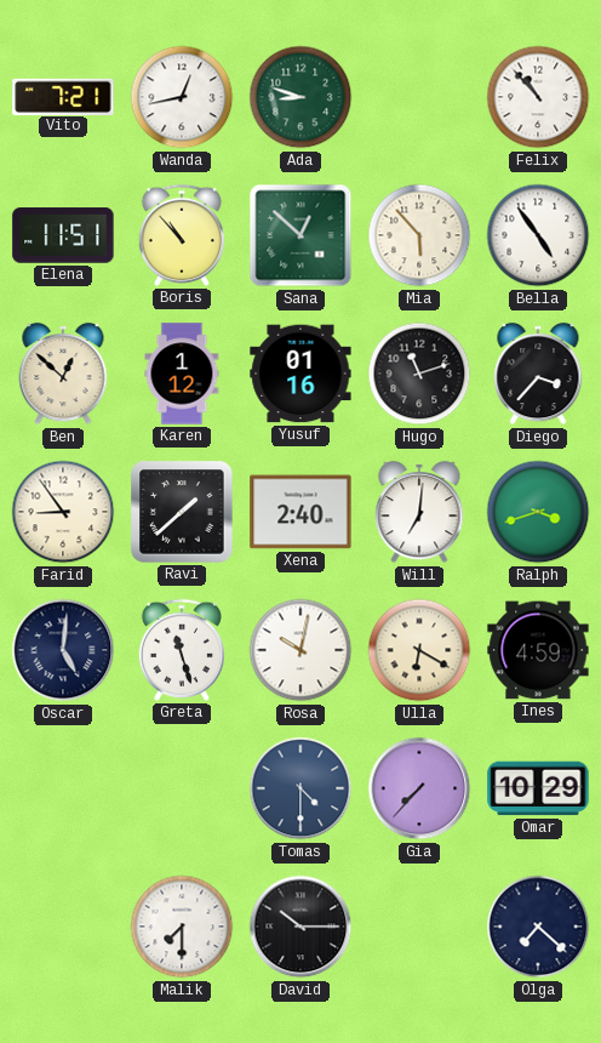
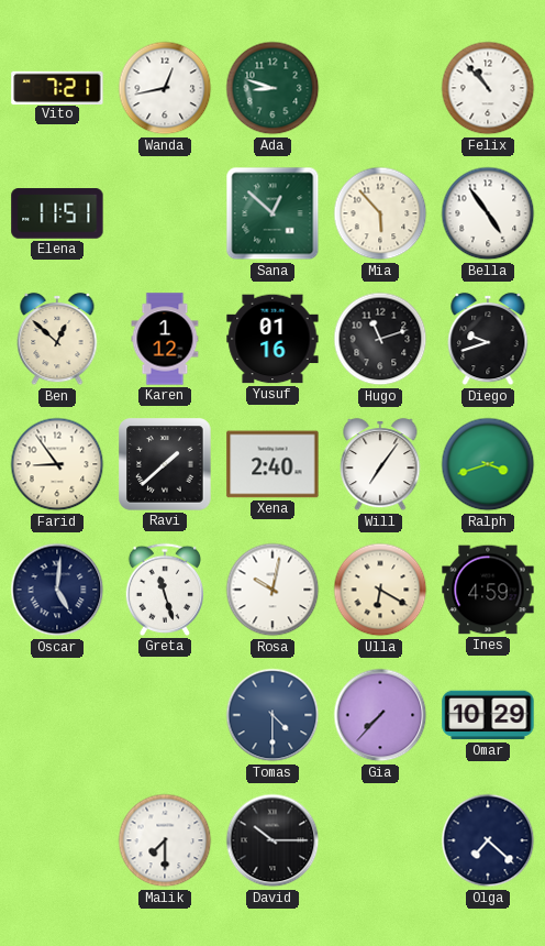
Boris: 10:53 -> none
Diego: 3:37 -> 9:42
Will: 7:01 -> 7:06
